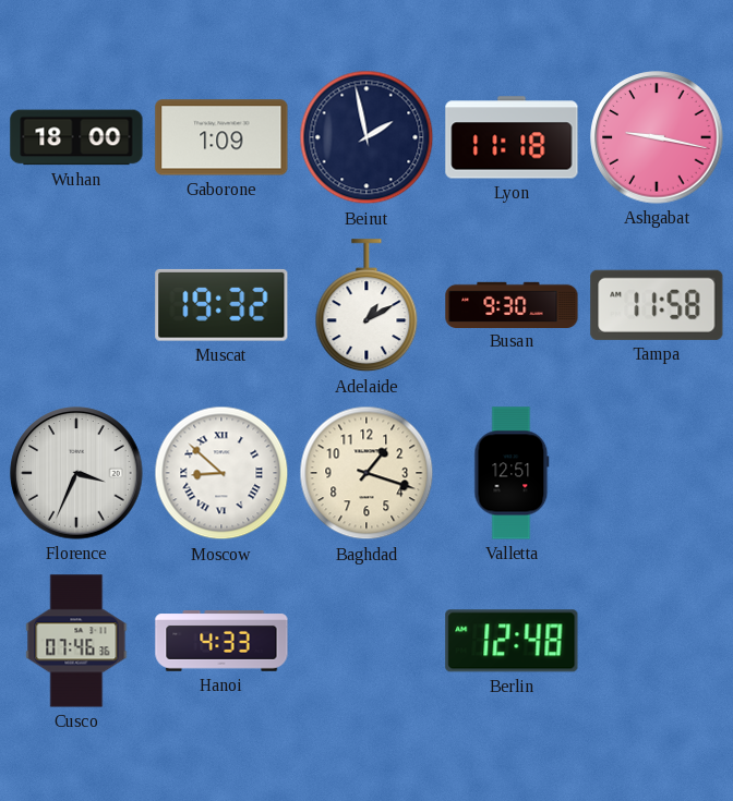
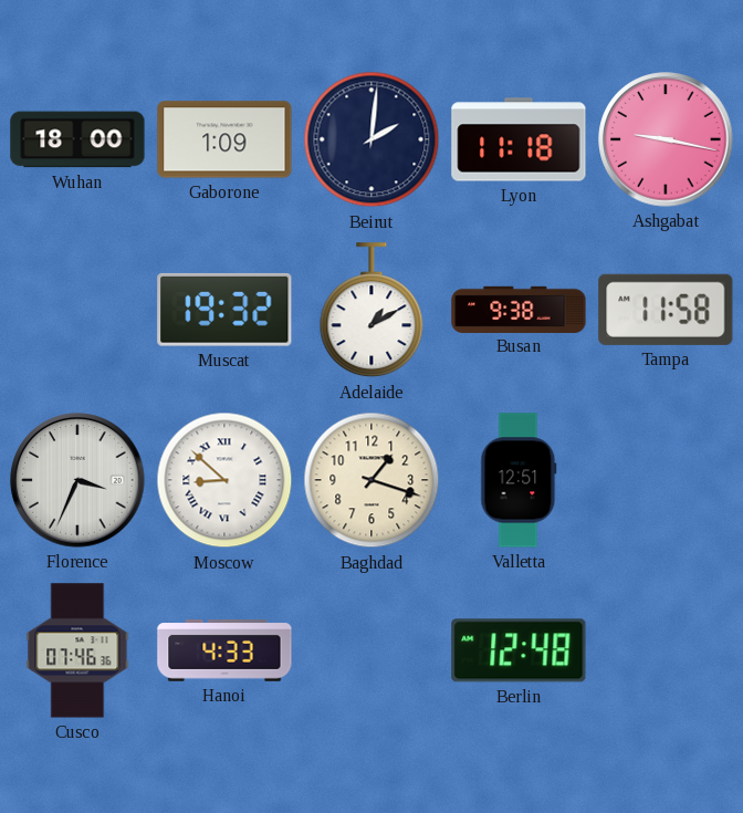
Beirut: 1:58 -> 2:01
Busan: 9:30 -> 9:38
